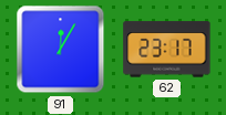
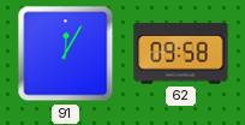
62: 23:17 -> 09:58
